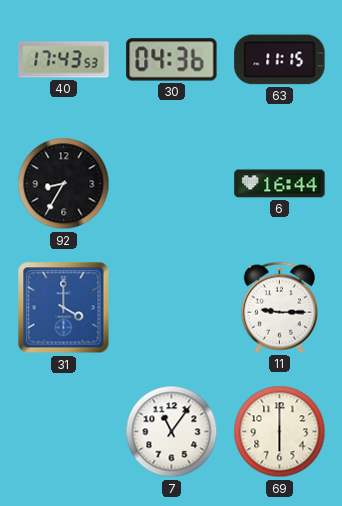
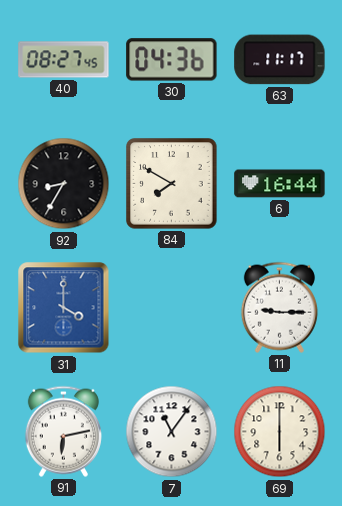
40: 17:43 -> 08:27
63: 11:15 -> 11:17
84: none -> 7:50
91: none -> 6:13
